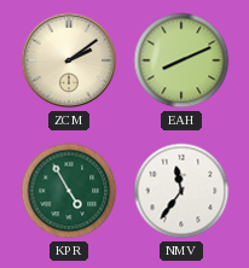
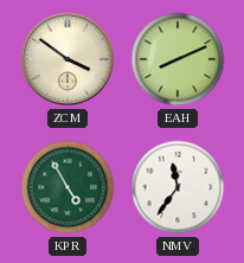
ZCM: 2:09 -> 3:51
